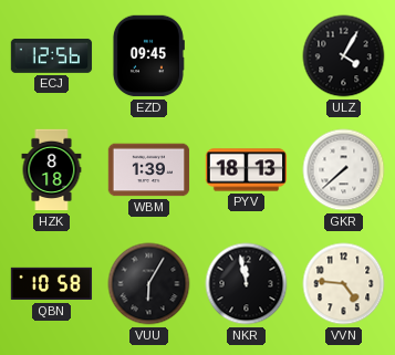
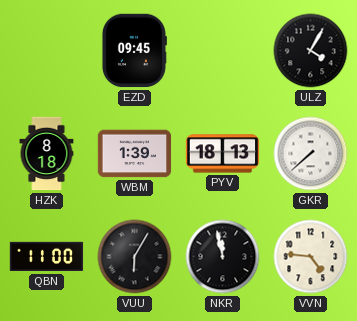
ECJ: 12:56 -> none
QBN: 10:58 -> 11:00
